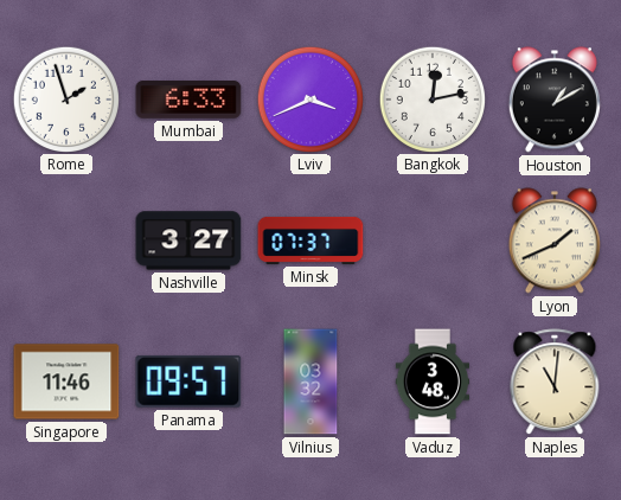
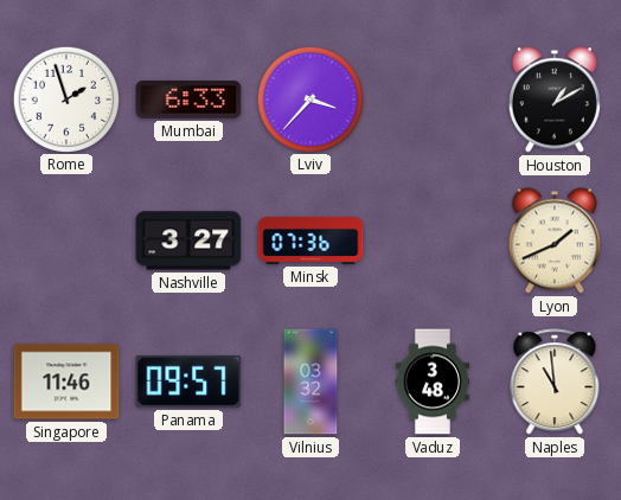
Lviv: 3:41 -> 3:37
Bangkok: 12:13 -> none
Minsk: 07:37 -> 07:36
Naples: 11:01 -> 10:59
